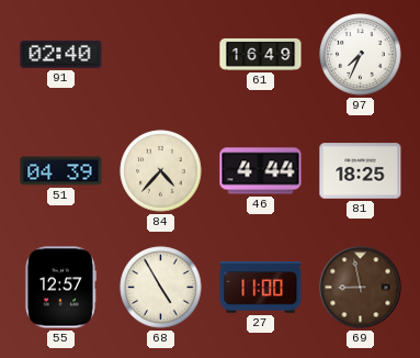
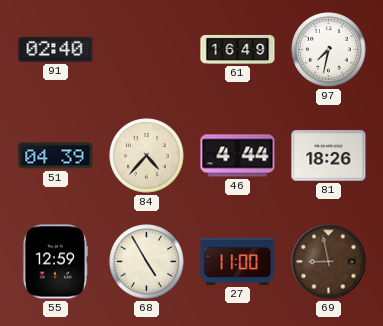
97: 7:34 -> 7:32
81: 18:25 -> 18:26
55: 12:57 -> 12:59
